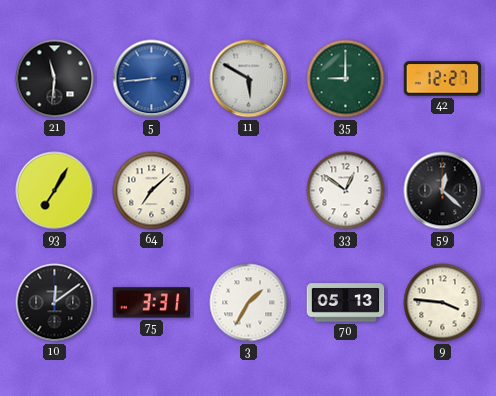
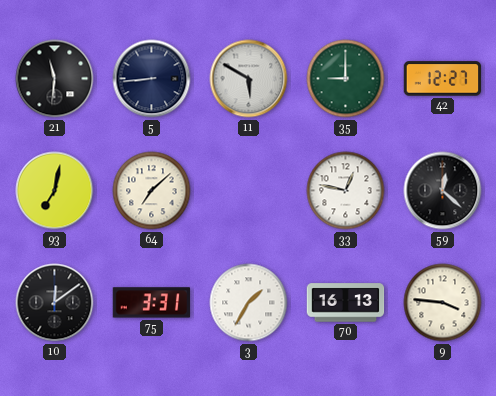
5 dial: blue -> navy
93: 7:05 -> 7:02
33: 12:51 -> 12:47
70: 05:13 -> 16:13
